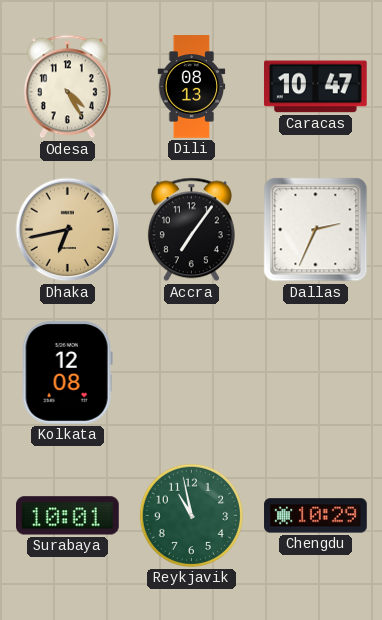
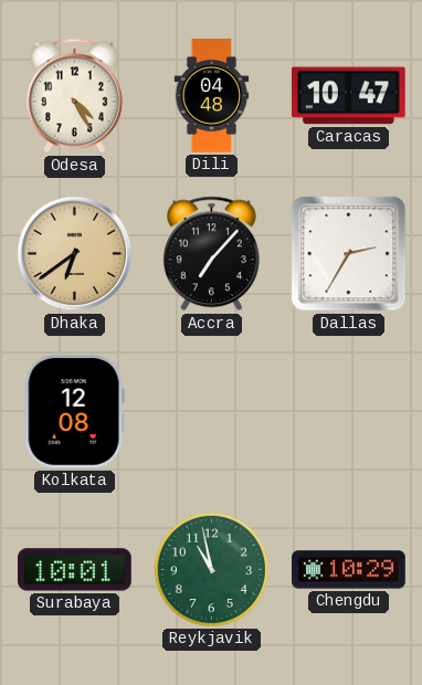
Dili: 08:13 -> 04:48
Dhaka: 6:43 -> 6:39
Accra: 7:06 -> 7:07
Dallas: 2:34 -> 2:35
